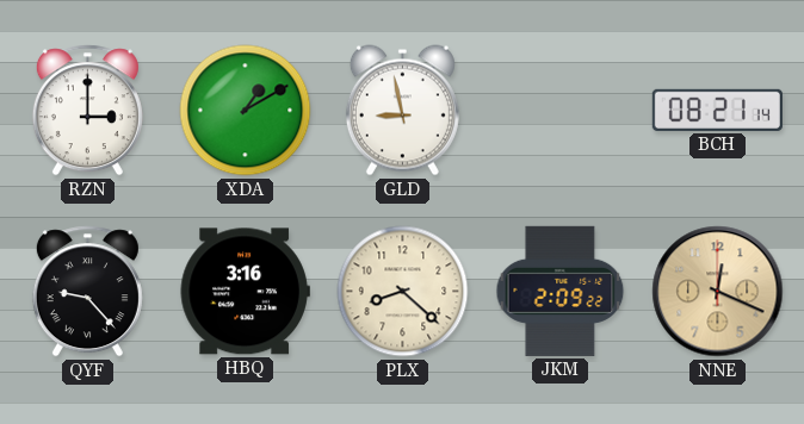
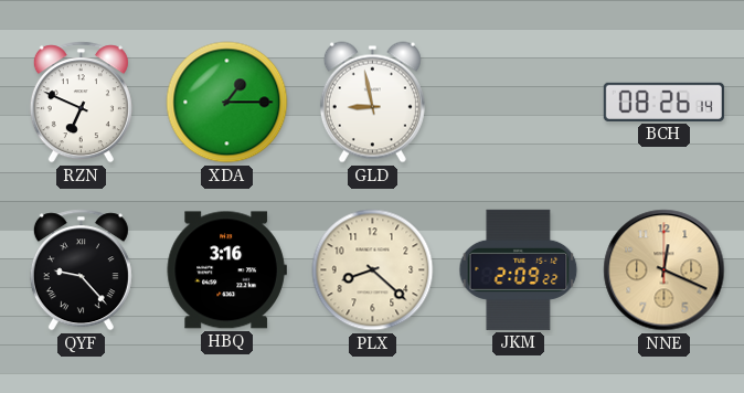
RZN: 3:00 -> 6:49
XDA: 1:10 -> 1:15
BCH: 08:21 -> 08:26
